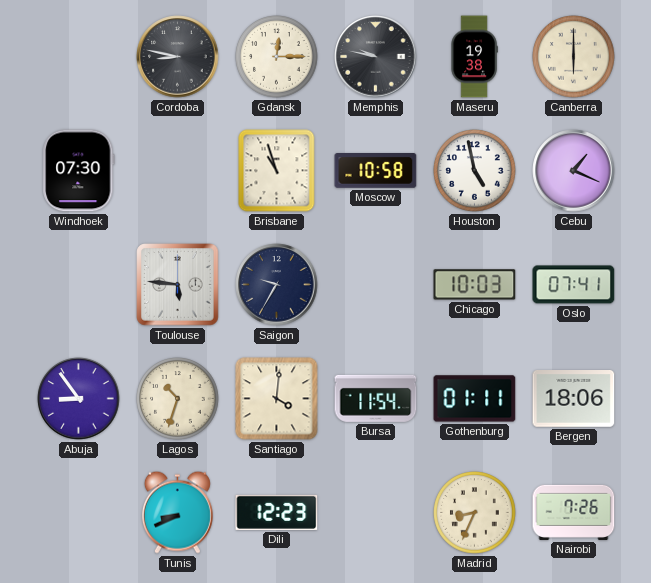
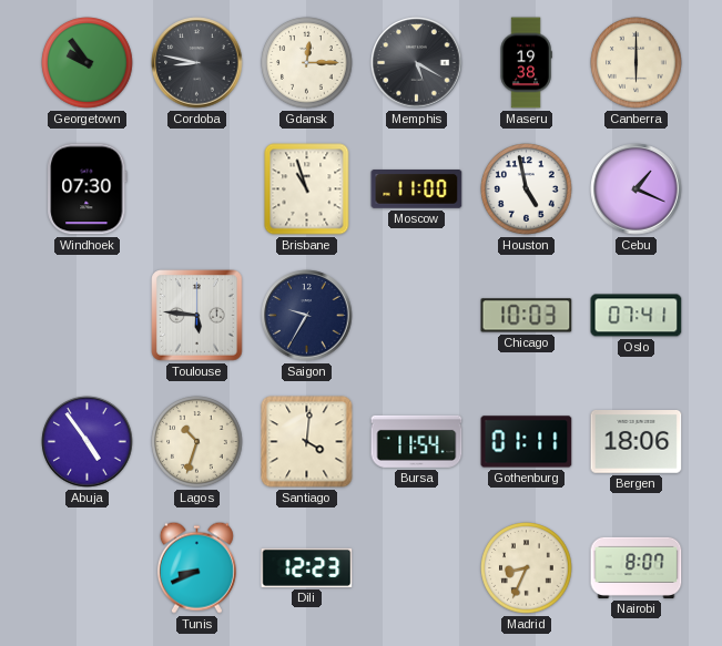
Georgetown: none -> 9:54
Memphis: 9:47 -> 5:20
Moscow: 10:58 -> 11:00
Abuja: 8:54 -> 4:54
Nairobi: 7:26 -> 8:07
